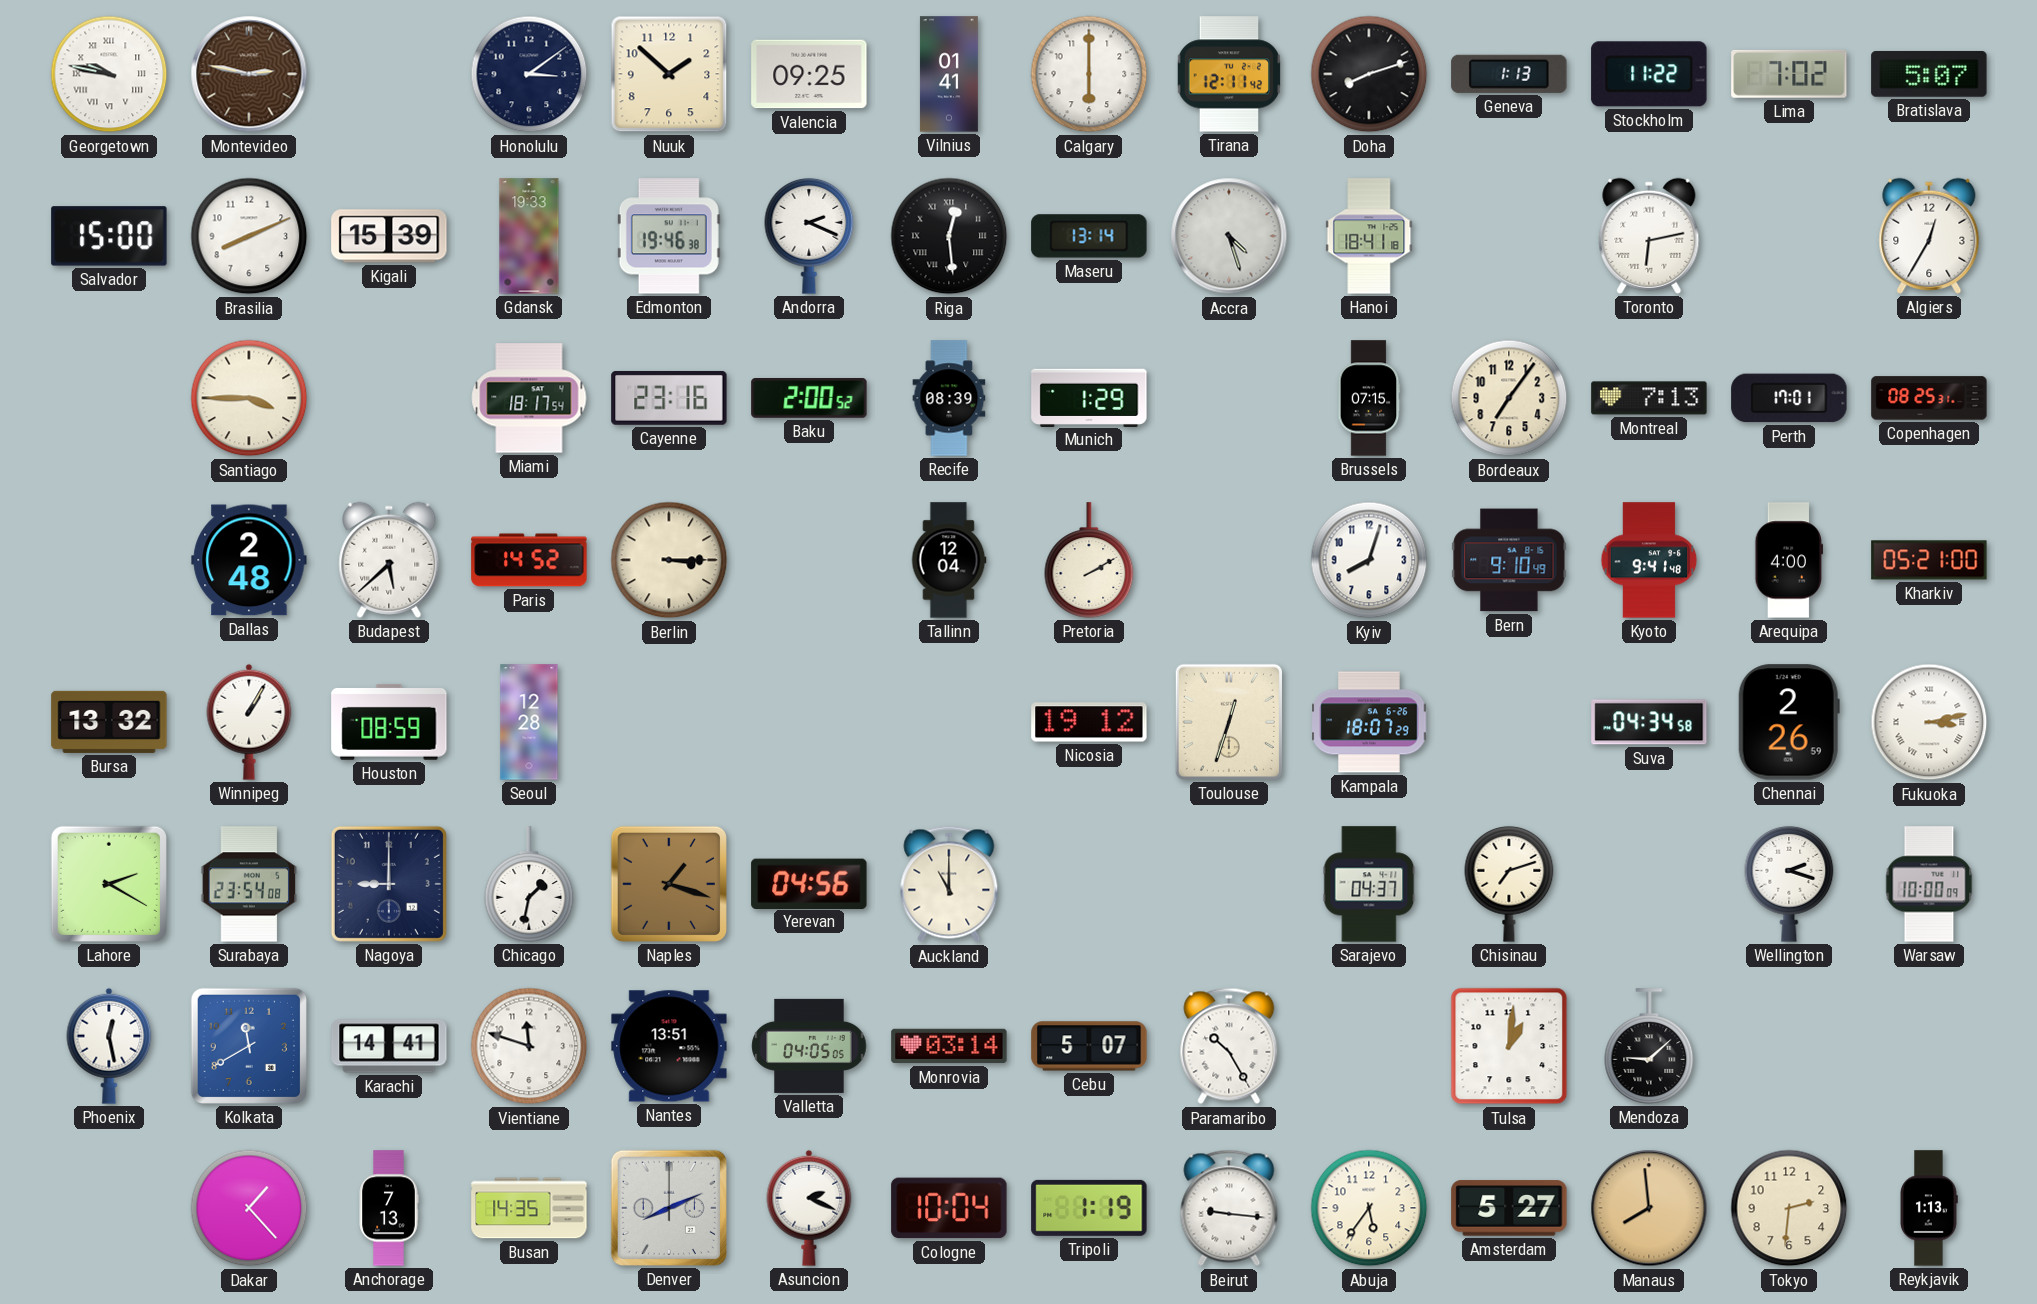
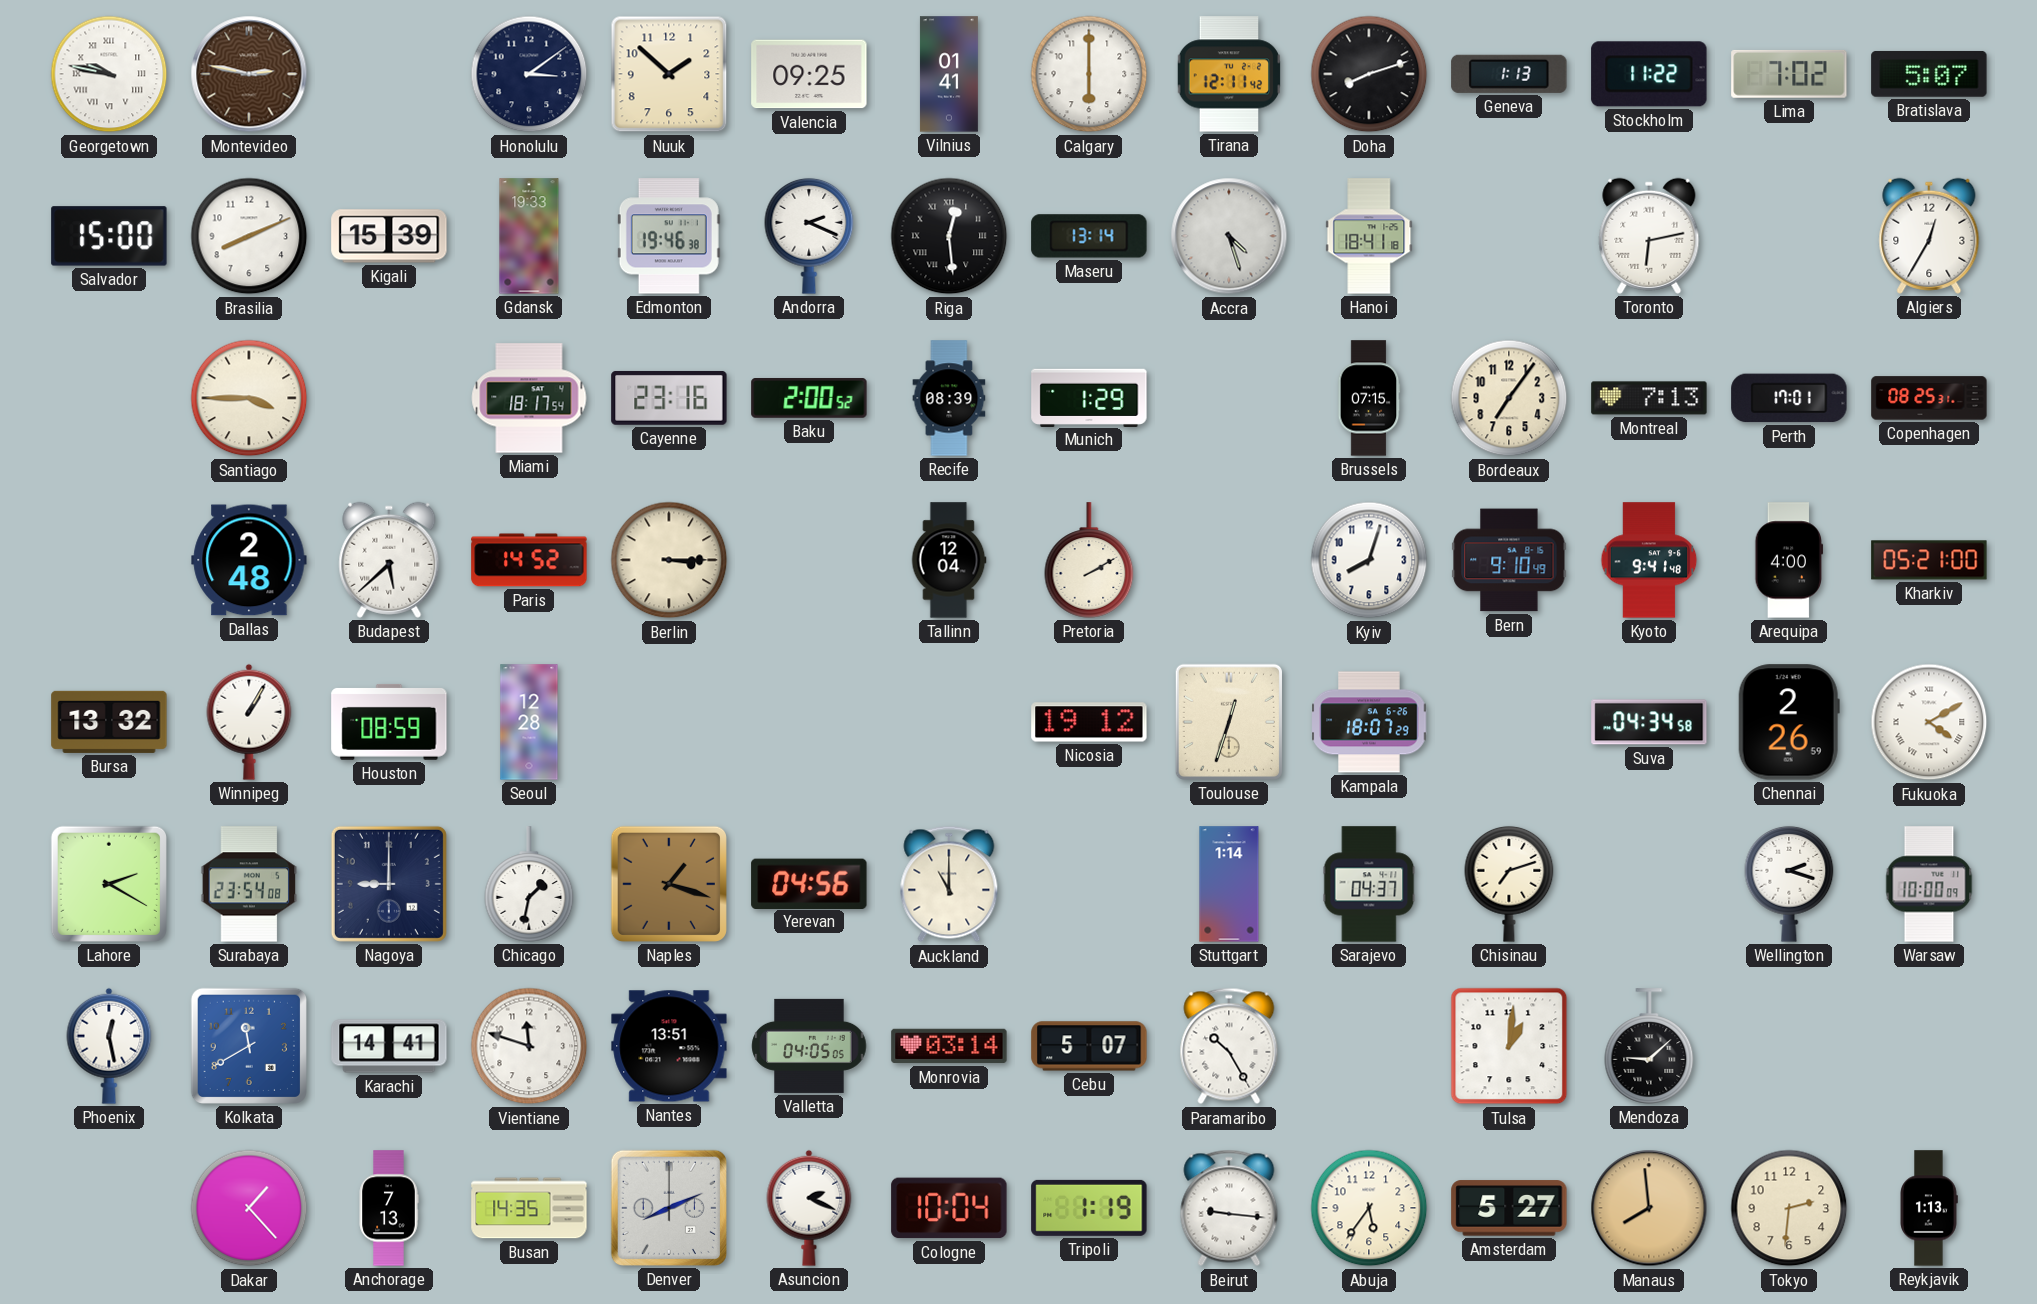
Fukuoka: 3:13 -> 4:10
Stuttgart: none -> 1:14
